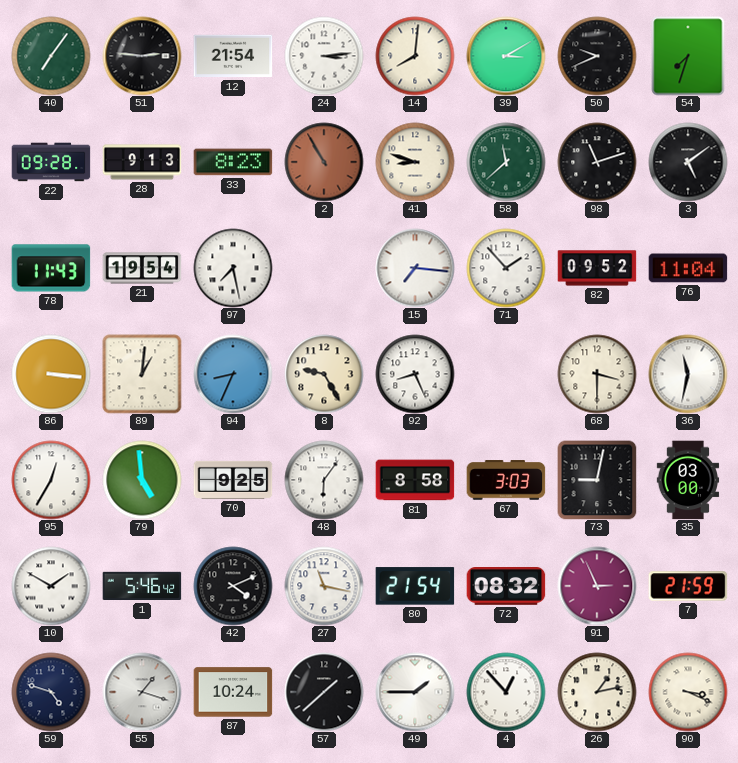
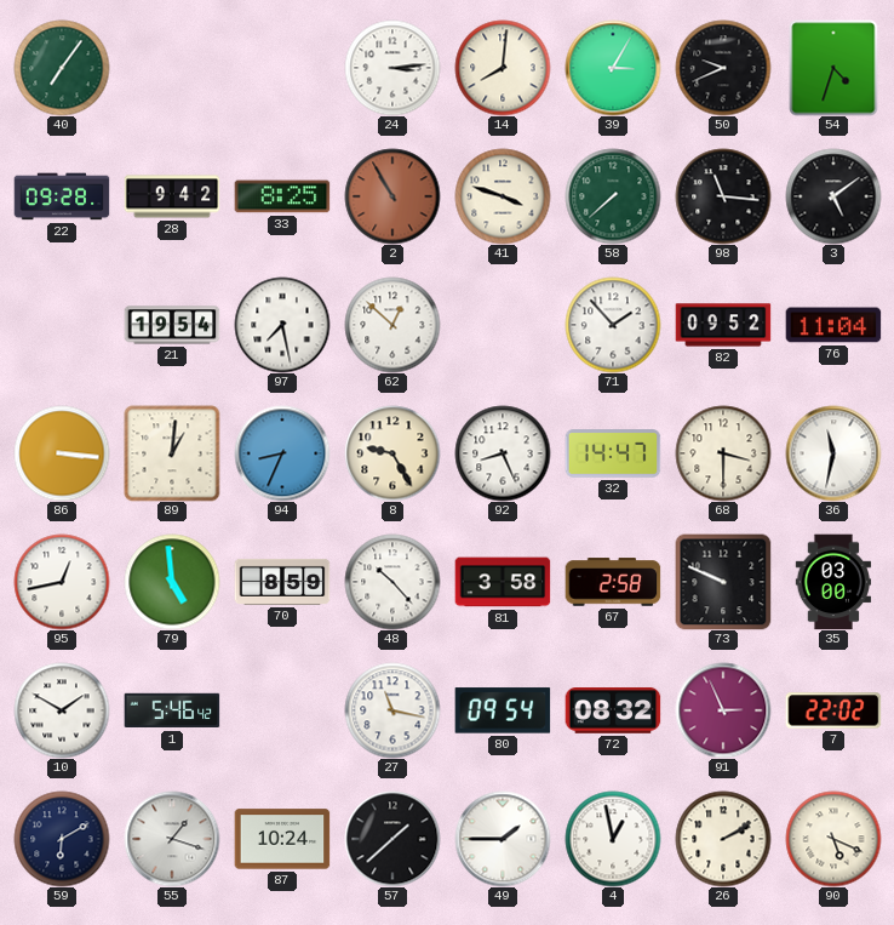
51: 2:46 -> none
12: 21:54 -> none
39: 3:10 -> 3:05
54: 7:33 -> 4:33
28: 9:13 -> 9:42
33: 8:23 -> 8:25
41: 8:48 -> 3:48
58: 11:38 -> 7:38
98: 11:12 -> 11:16
78: 11:43 -> none
62: none -> 12:52
15: 7:16 -> none
32: none -> 14:47
95: 12:35 -> 12:43
70: 9:25 -> 8:59
48: 6:06 -> 10:23
81: 8:58 -> 3:58
67: 3:03 -> 2:58
73: 9:02 -> 9:49
42: 4:11 -> none
80: 21:54 -> 09:54
7: 21:59 -> 22:02
59: 4:48 -> 6:10
4: 12:53 -> 12:58
26: 1:13 -> 2:10
90: 3:19 -> 5:19
